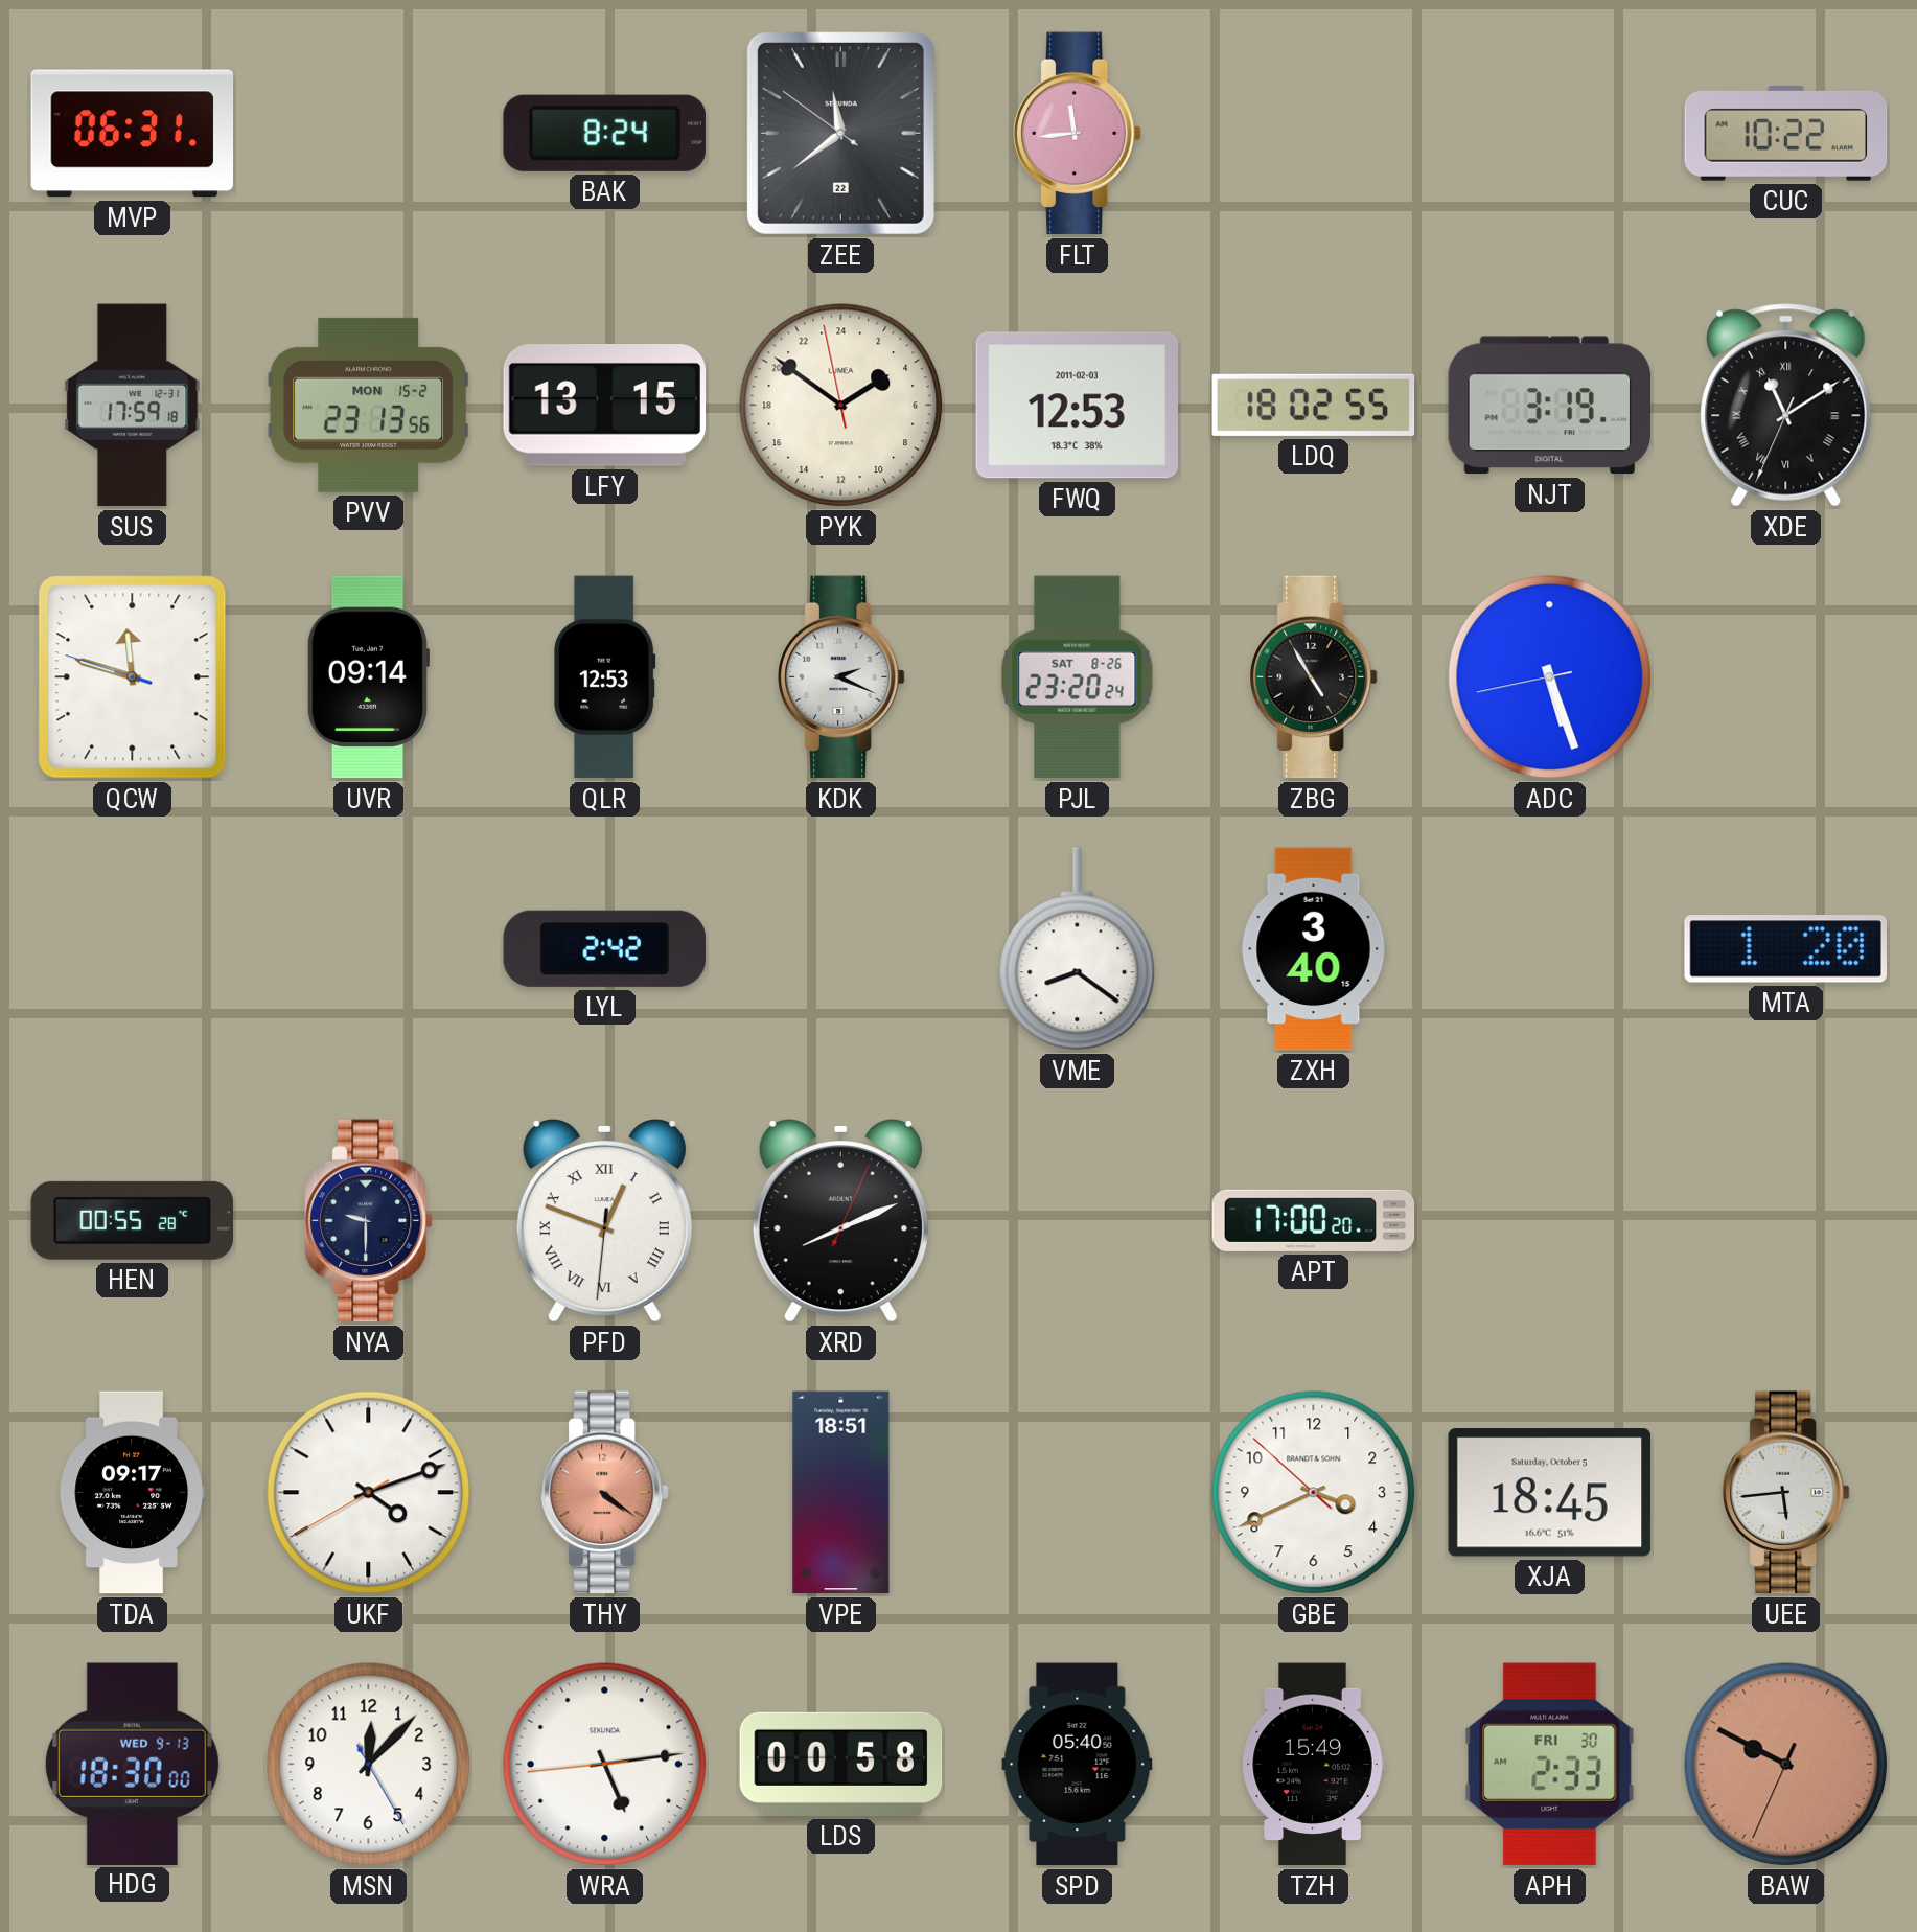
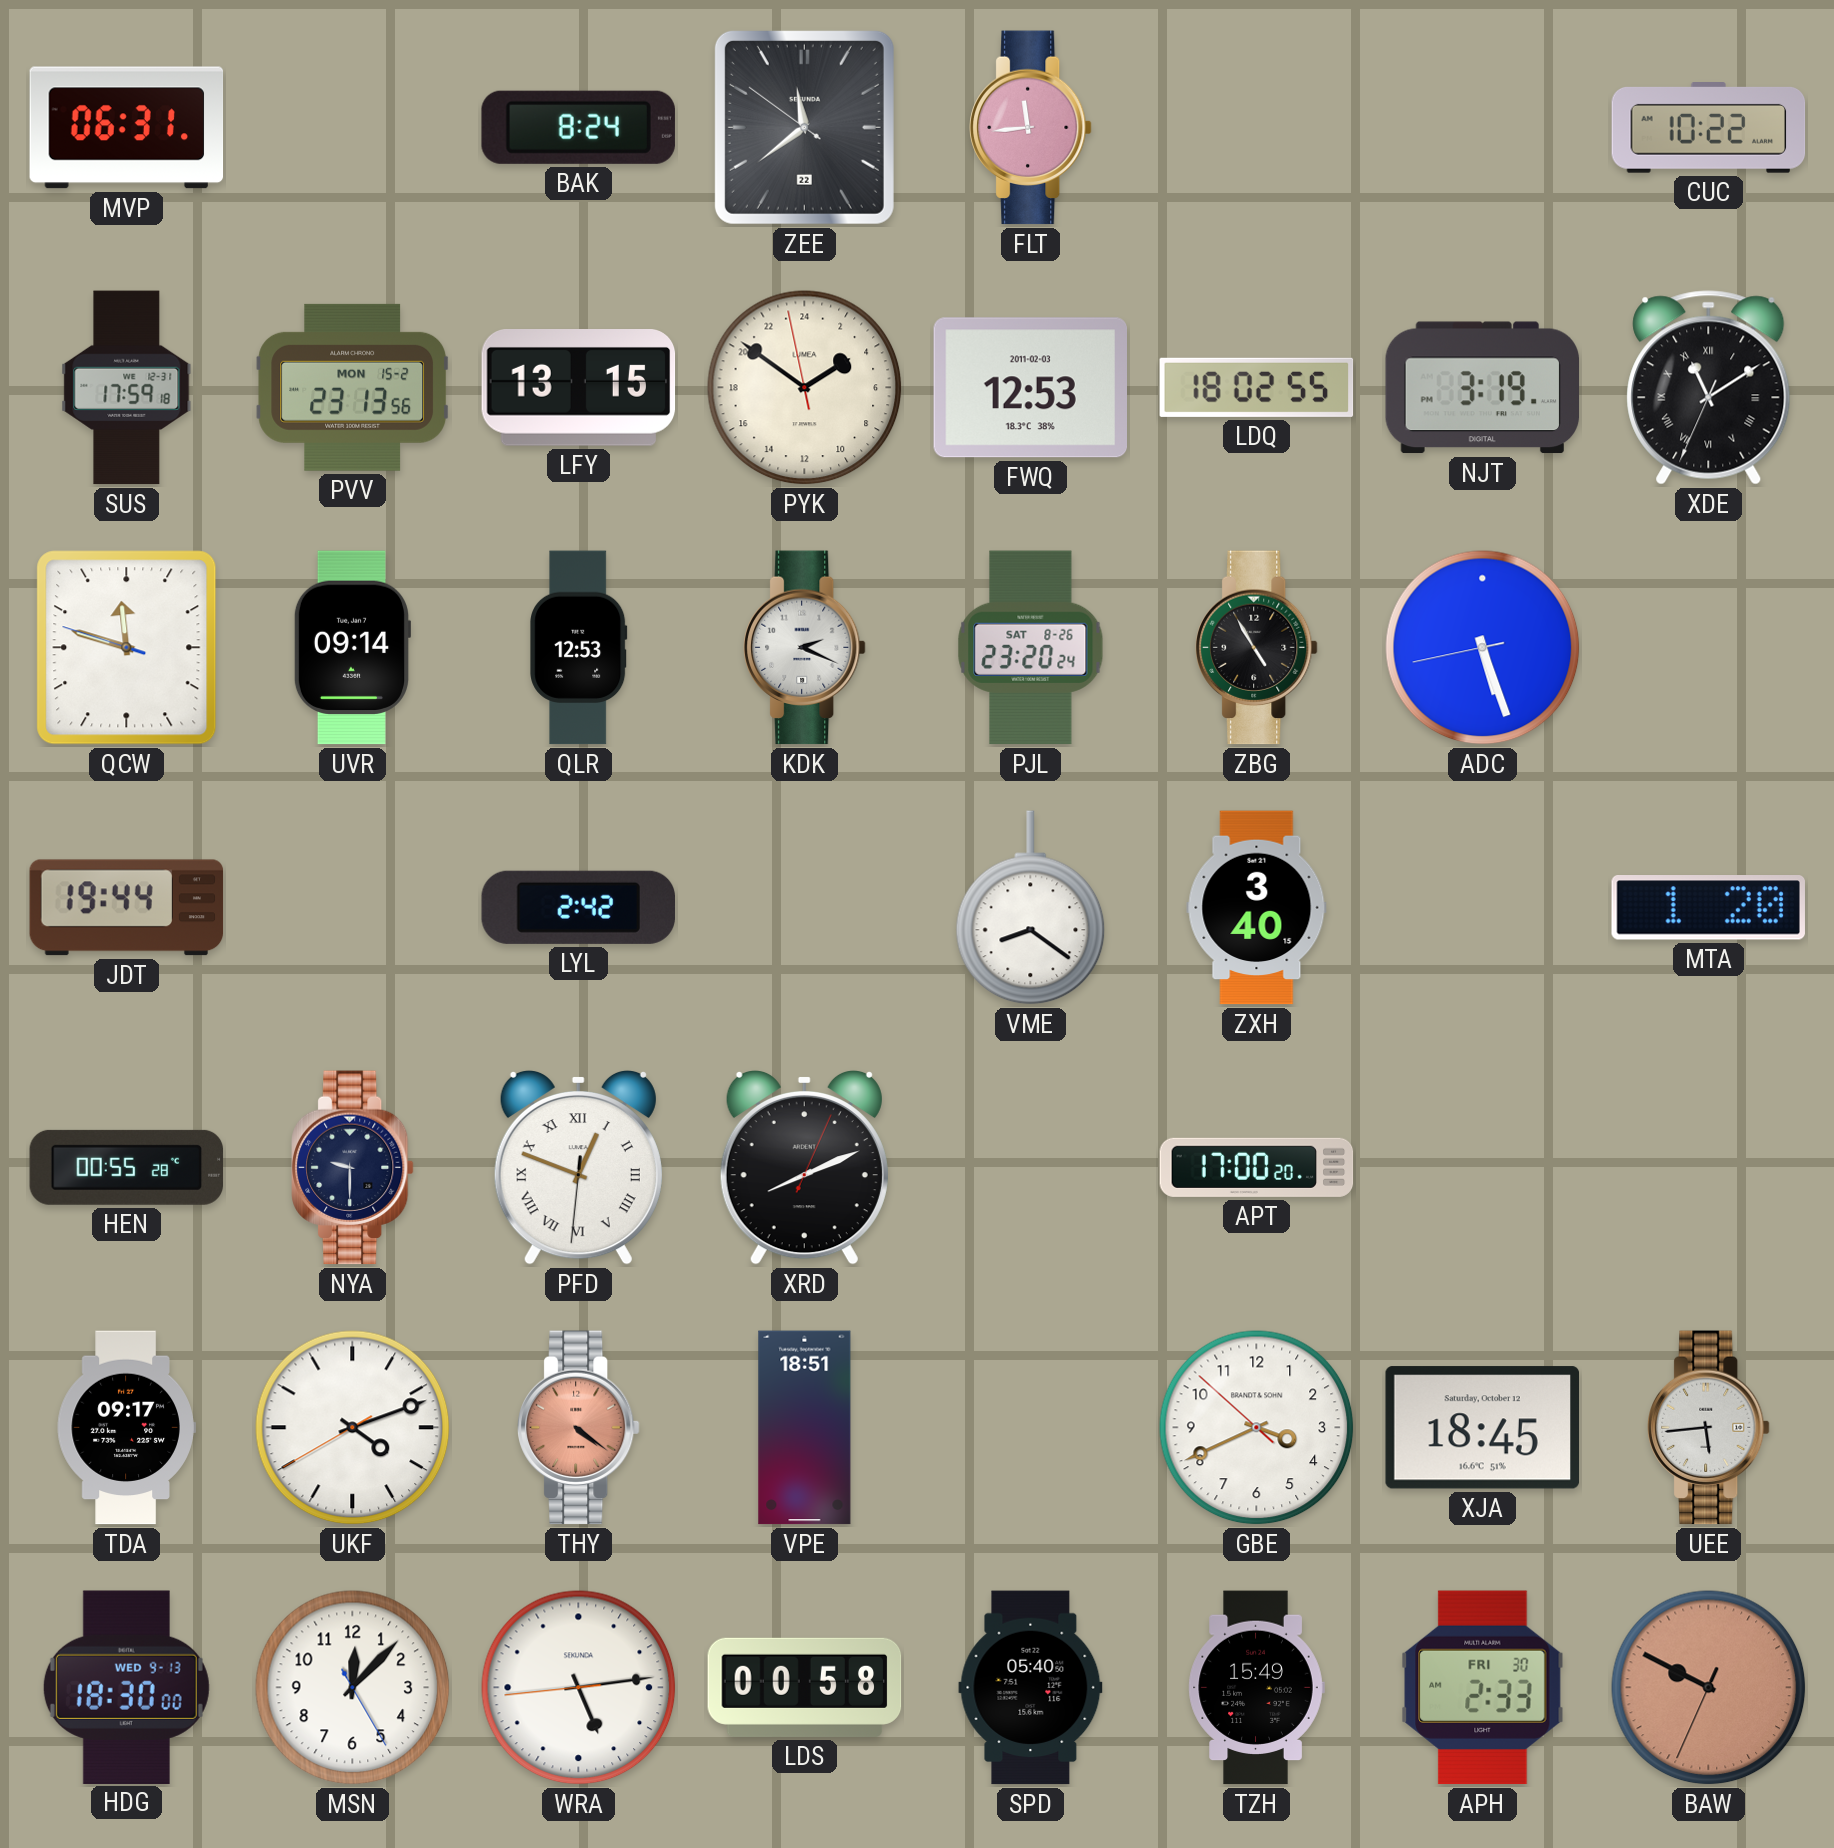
JDT: none -> 19:44
XJA date: Saturday, October 5 -> Saturday, October 12
